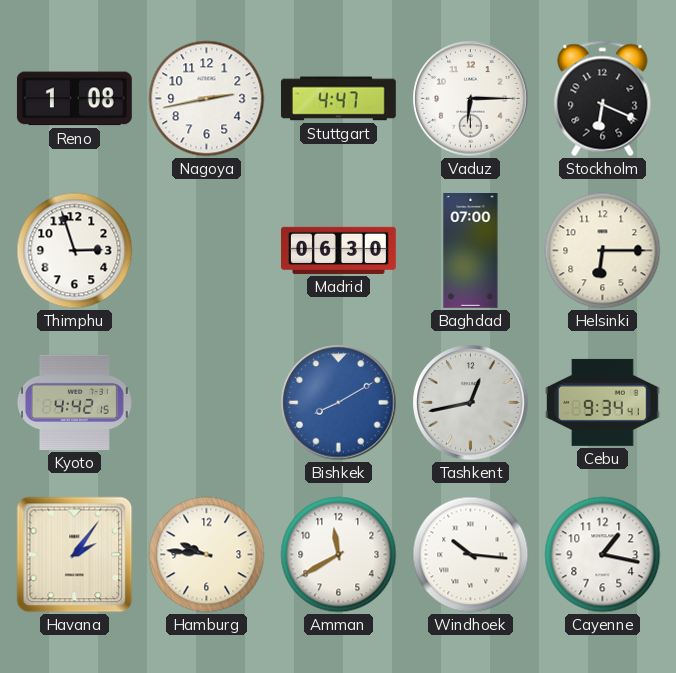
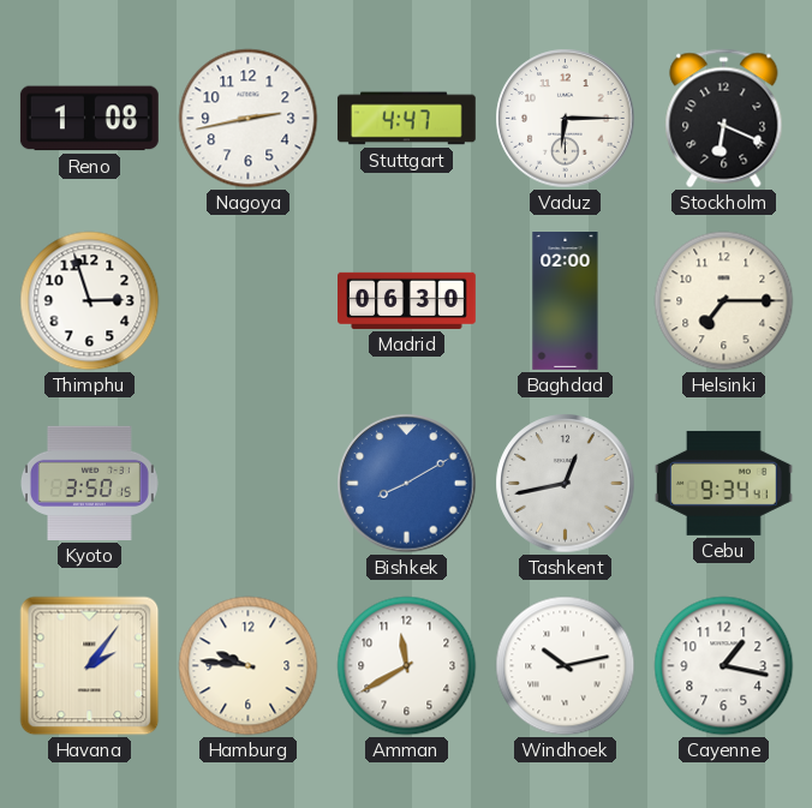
Baghdad: 07:00 -> 02:00
Helsinki: 6:15 -> 7:15
Kyoto: 4:42 -> 3:50
Windhoek: 10:16 -> 10:13
